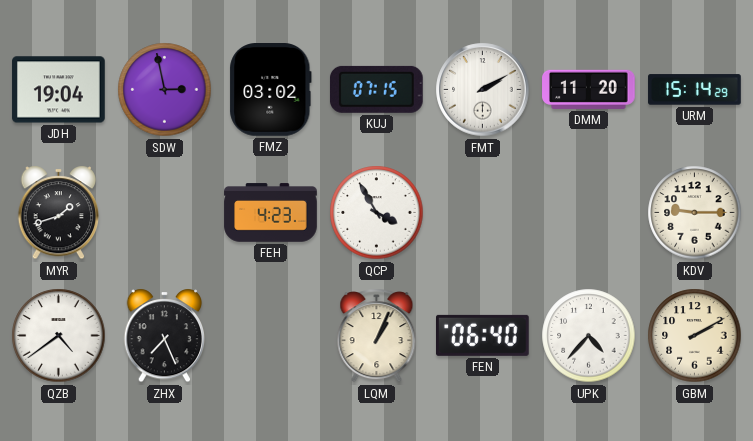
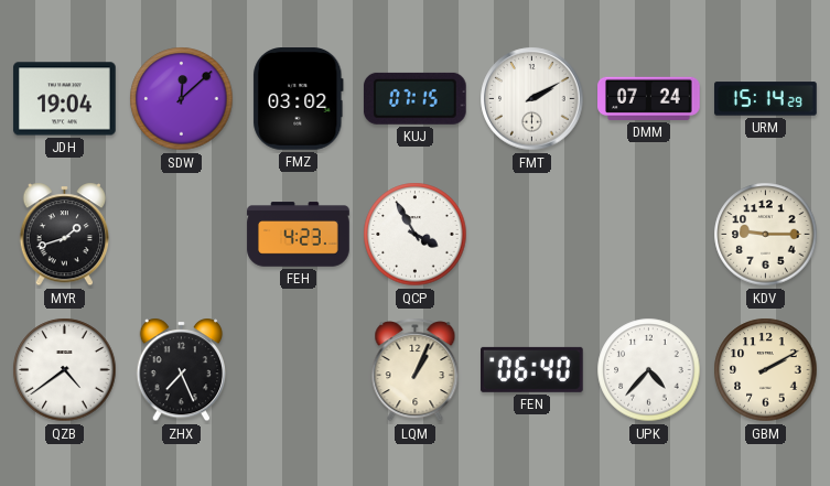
SDW: 2:58 -> 12:08
DMM: 11:20 -> 07:24
